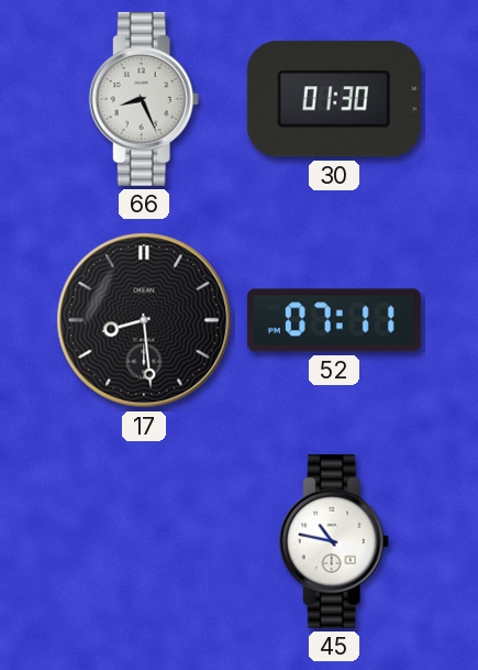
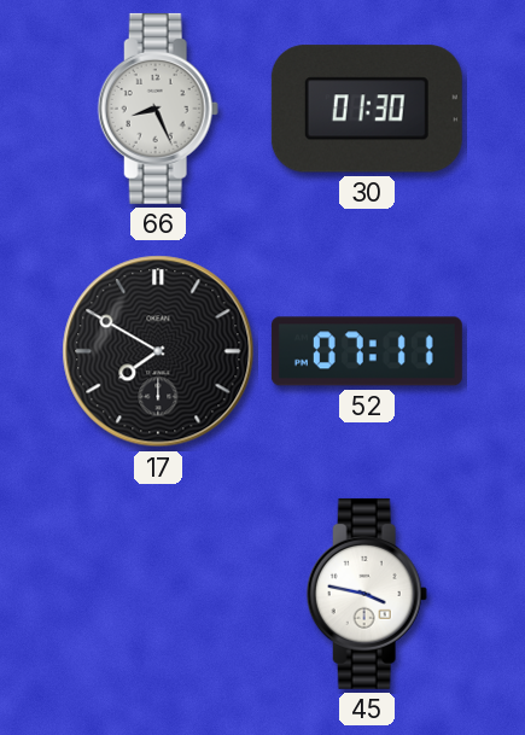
17: 8:29 -> 7:50
45: 10:47 -> 3:47
